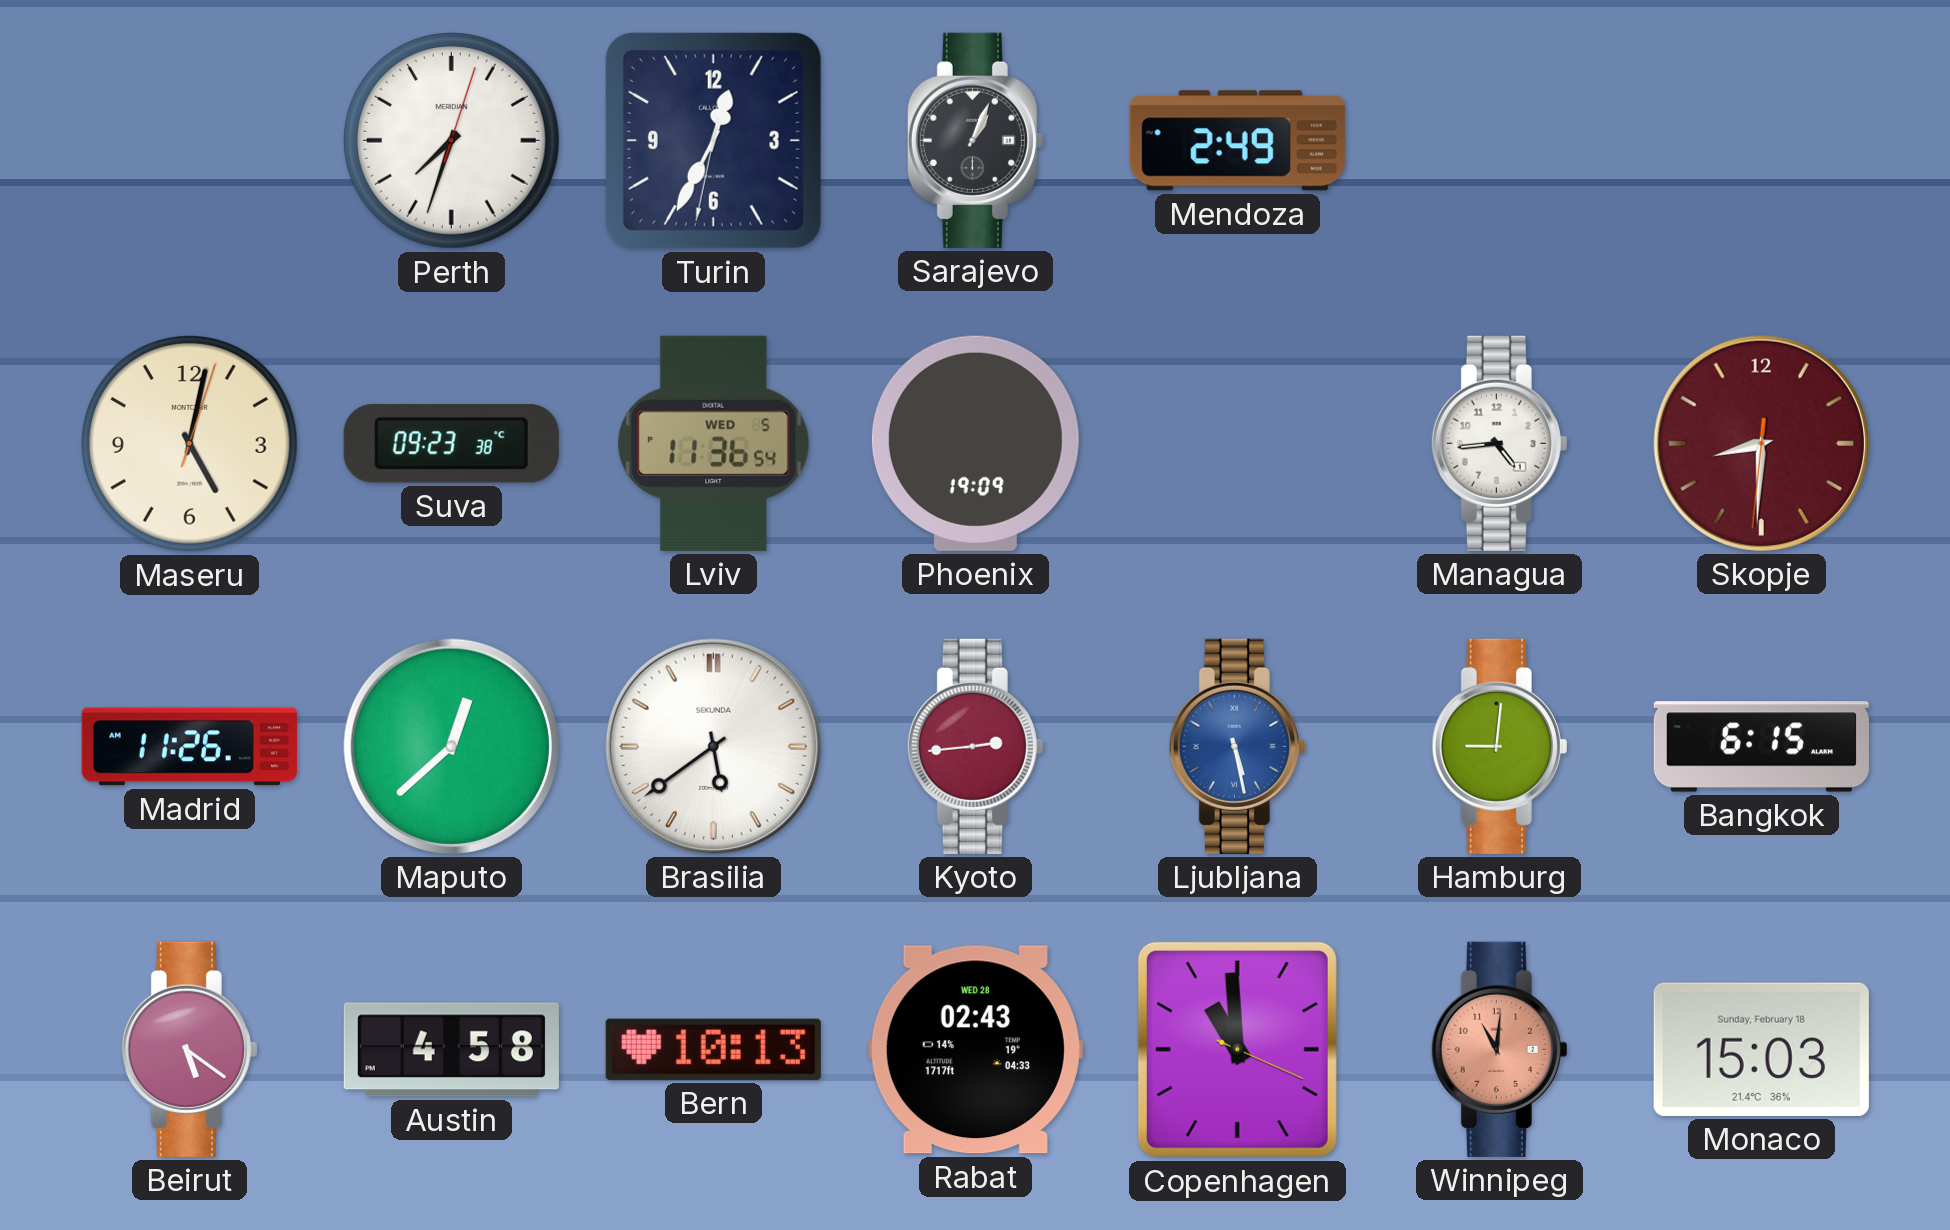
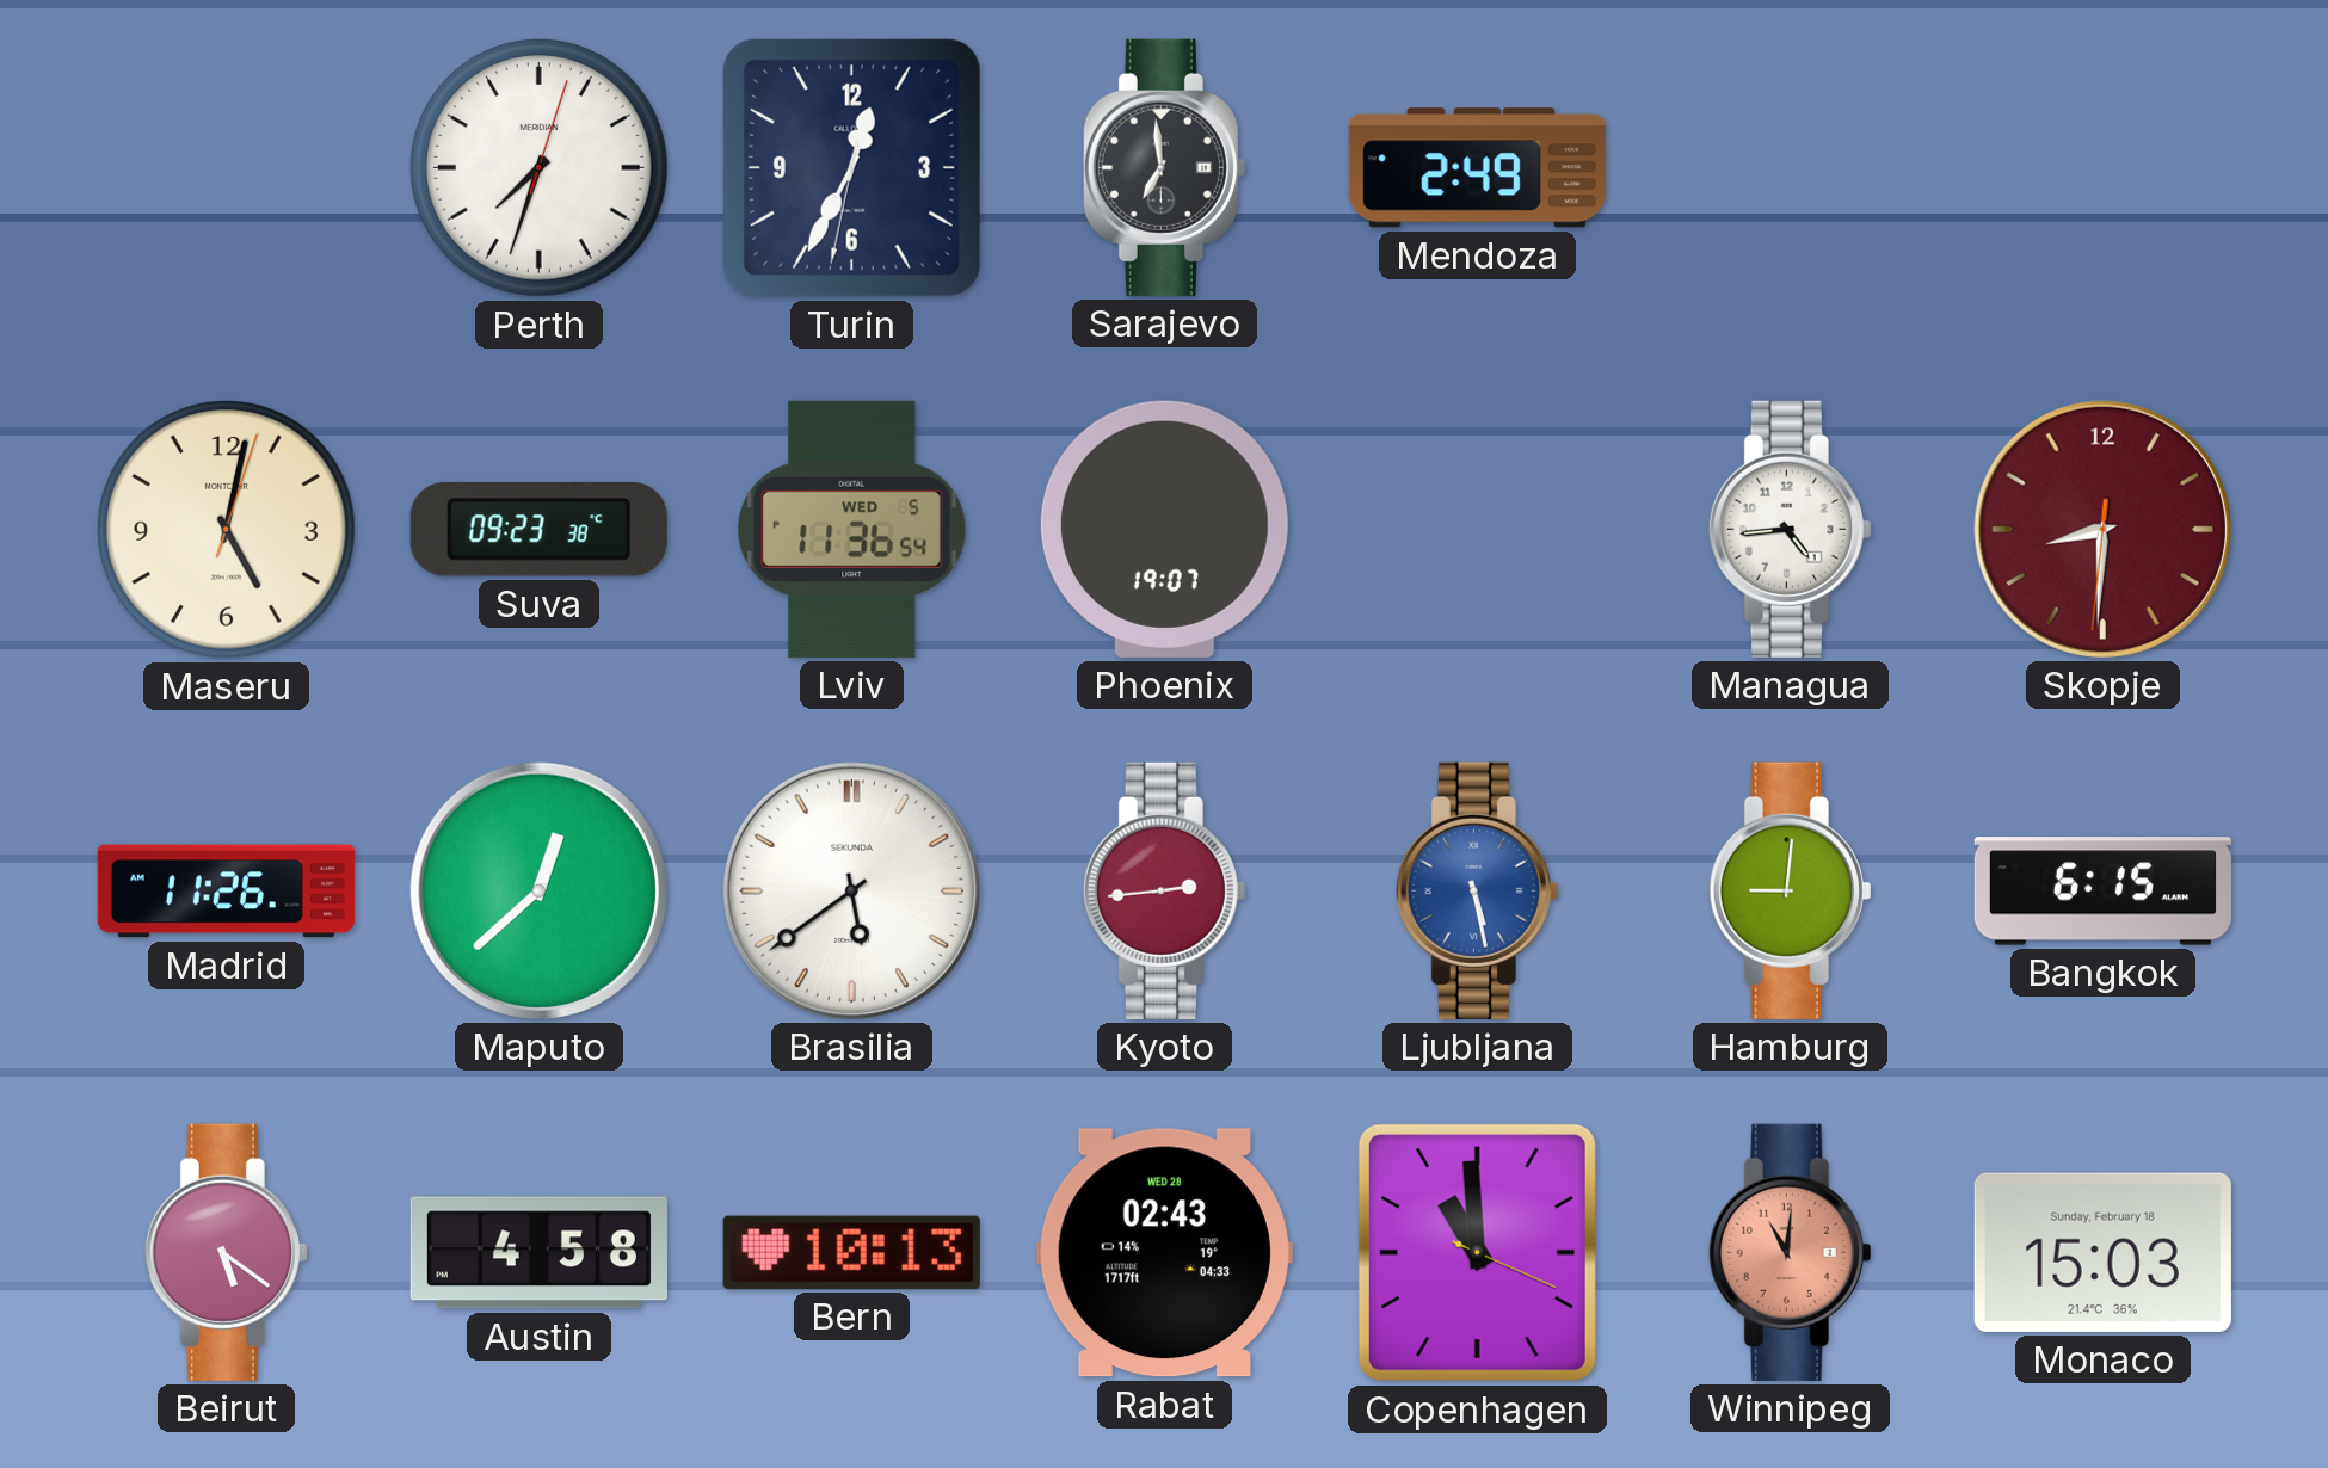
Sarajevo: 1:04 -> 6:59
Phoenix: 19:09 -> 19:07
